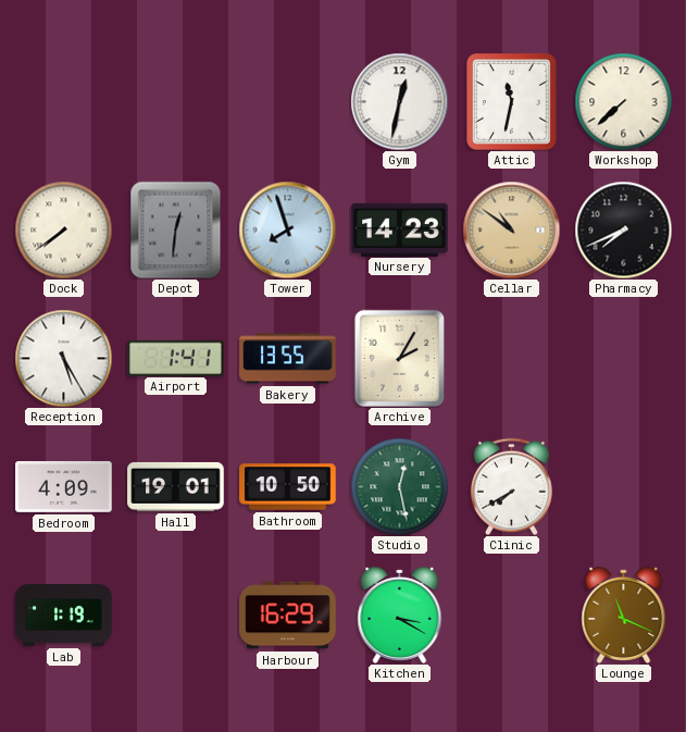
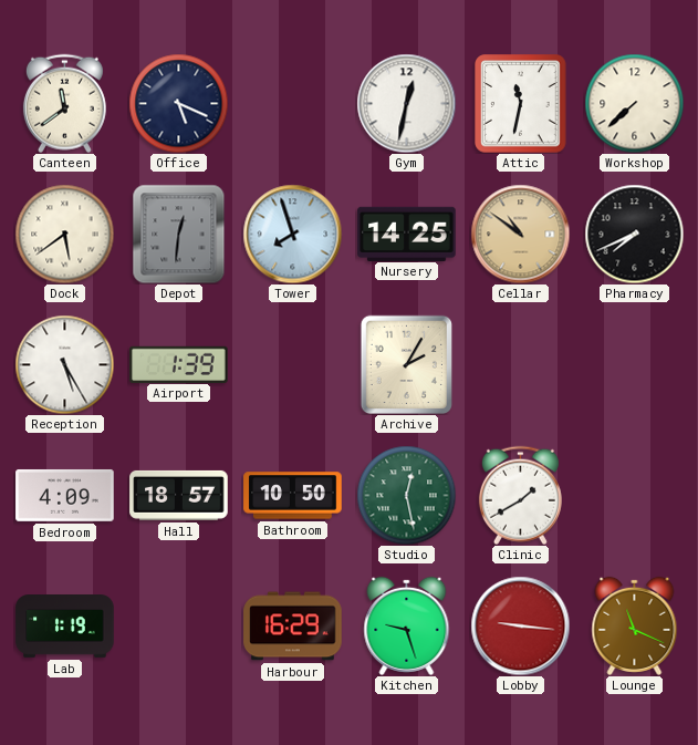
Canteen: none -> 11:39
Office: none -> 5:19
Dock: 7:39 -> 5:39
Nursery: 14:23 -> 14:25
Airport: 1:41 -> 1:39
Bakery: 13:55 -> none
Hall: 19:01 -> 18:57
Clinic: 7:40 -> 1:40
Kitchen: 3:20 -> 9:27
Lobby: none -> 9:16
